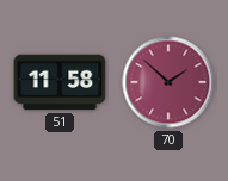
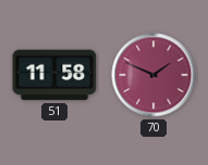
70: 1:52 -> 1:49
